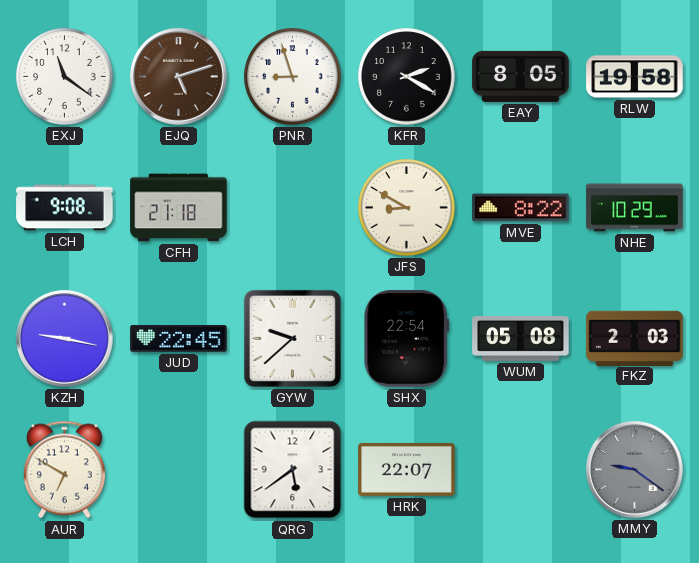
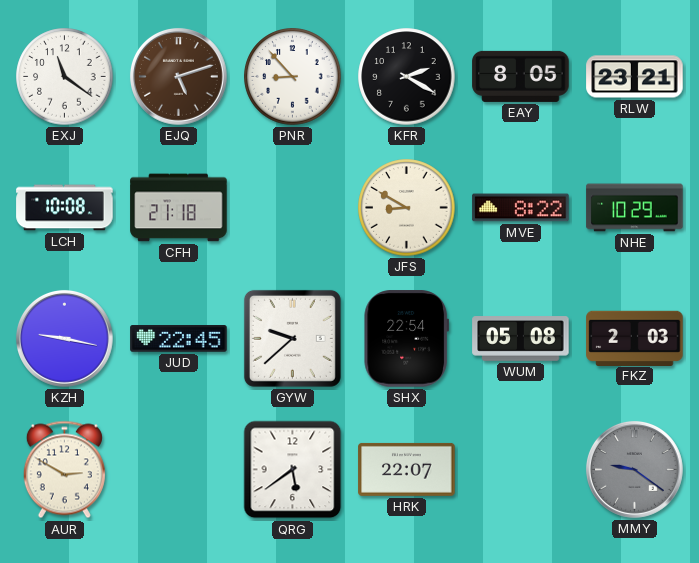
PNR: 8:57 -> 8:53
RLW: 19:58 -> 23:21
LCH: 9:08 -> 10:08
AUR: 6:50 -> 2:50
